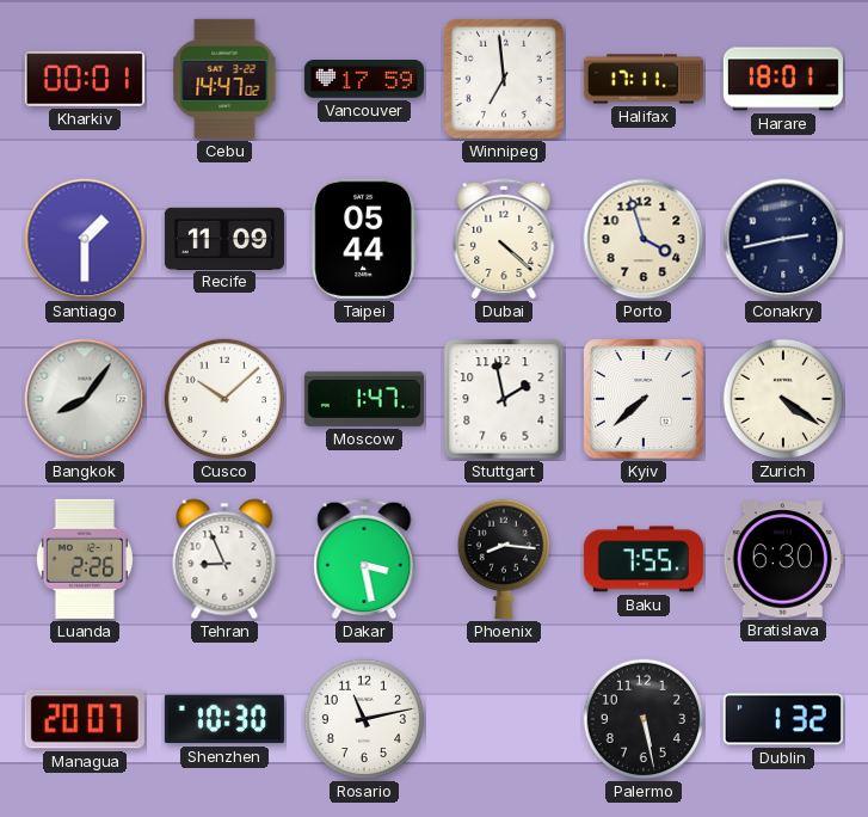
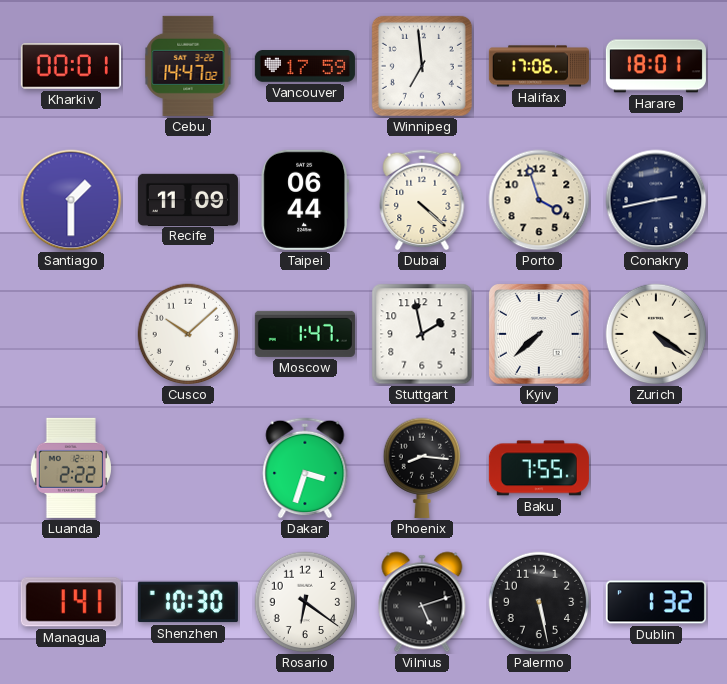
Halifax: 17:11 -> 17:06
Taipei: 05:44 -> 06:44
Bangkok: 8:06 -> none
Luanda: 2:26 -> 2:22
Tehran: 8:56 -> none
Dakar: 3:28 -> 3:33
Bratislava: 6:30 -> none
Managua: 20:07 -> 1:41
Rosario: 11:13 -> 6:21
Vilnius: none -> 5:12
